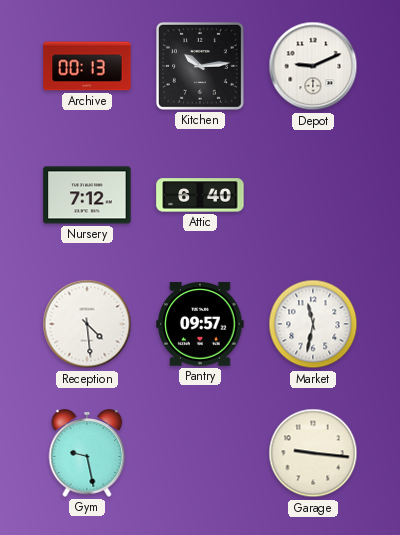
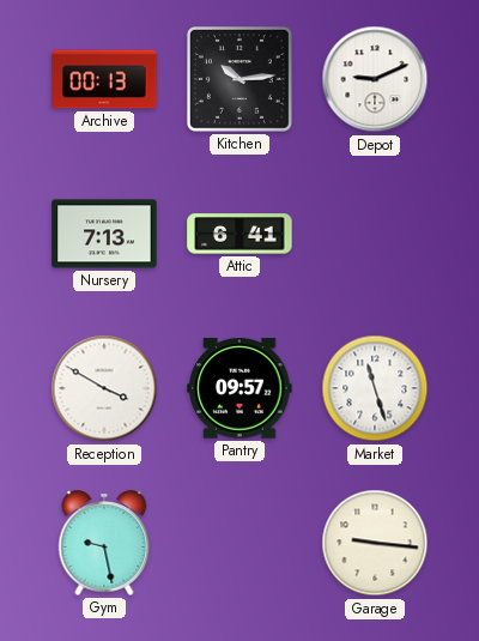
Nursery: 7:12 -> 7:13
Attic: 6:40 -> 6:41
Reception: 4:29 -> 3:50
Market: 11:32 -> 11:27
